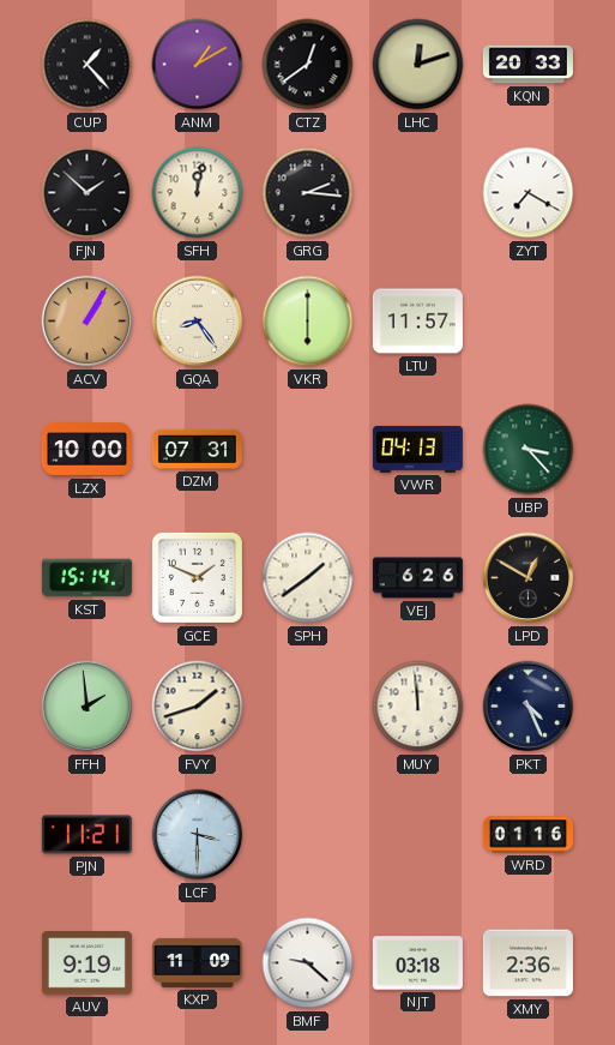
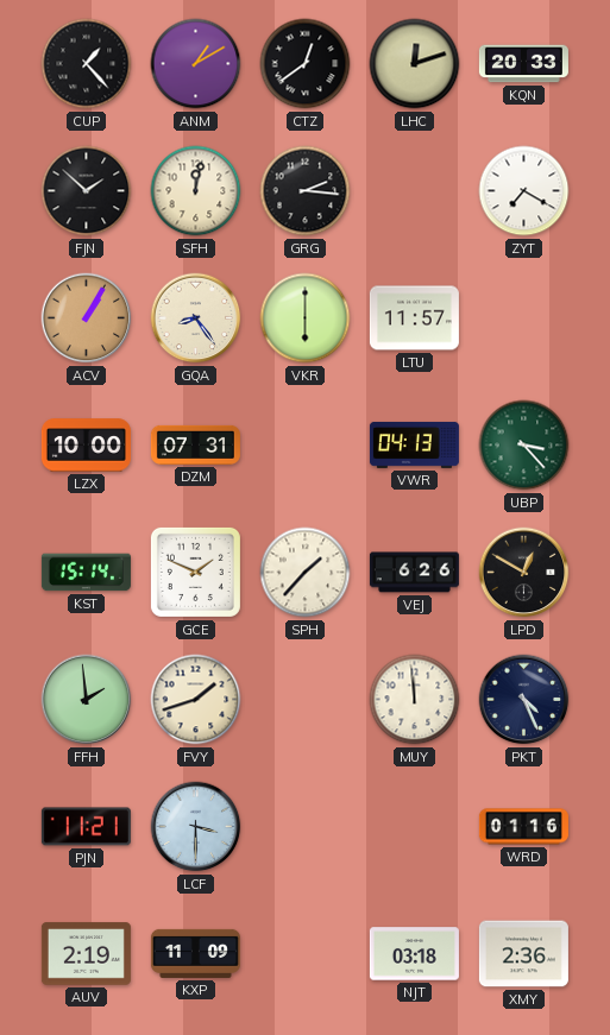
SPH: 1:39 -> 1:37
AUV: 9:19 -> 2:19
BMF: 9:22 -> none
